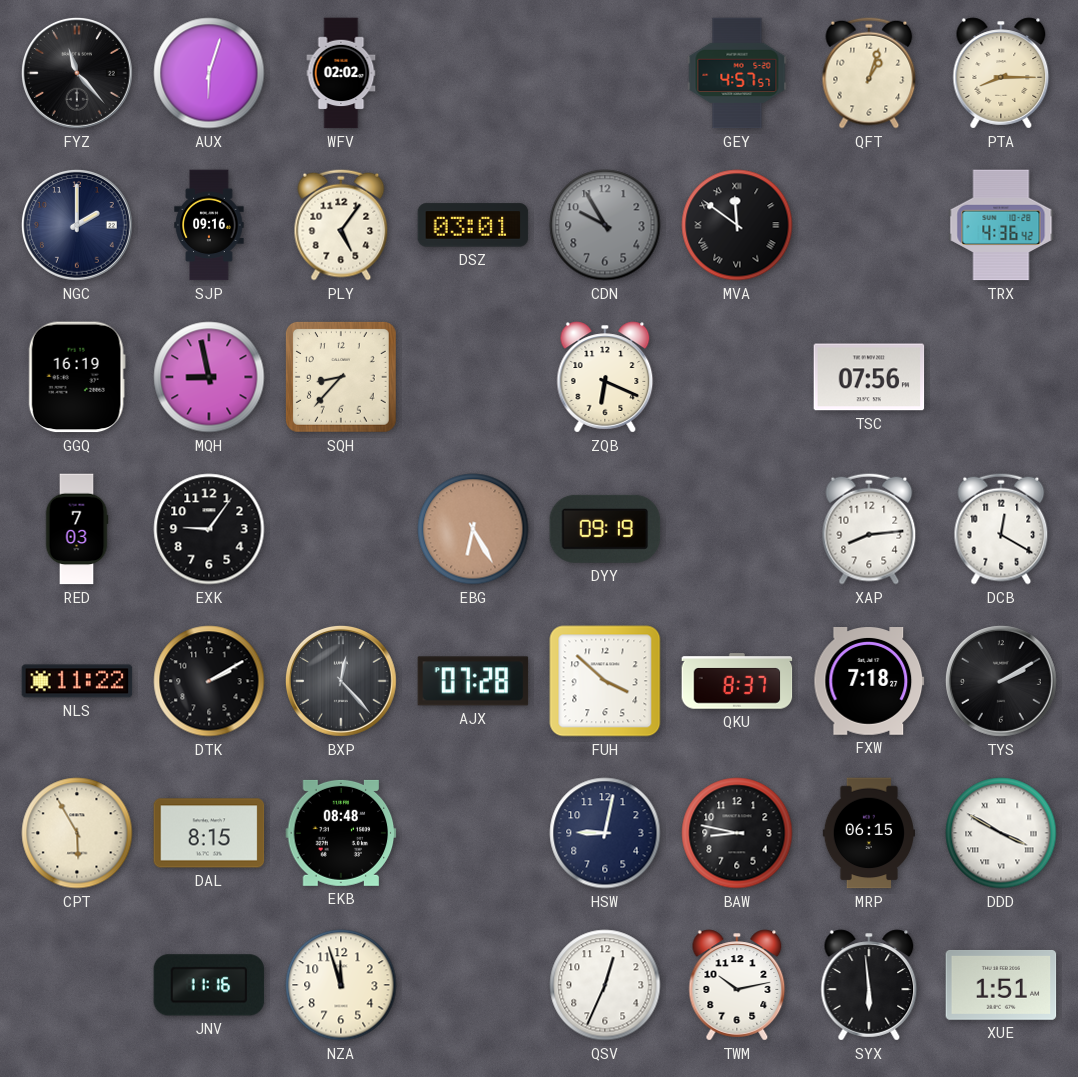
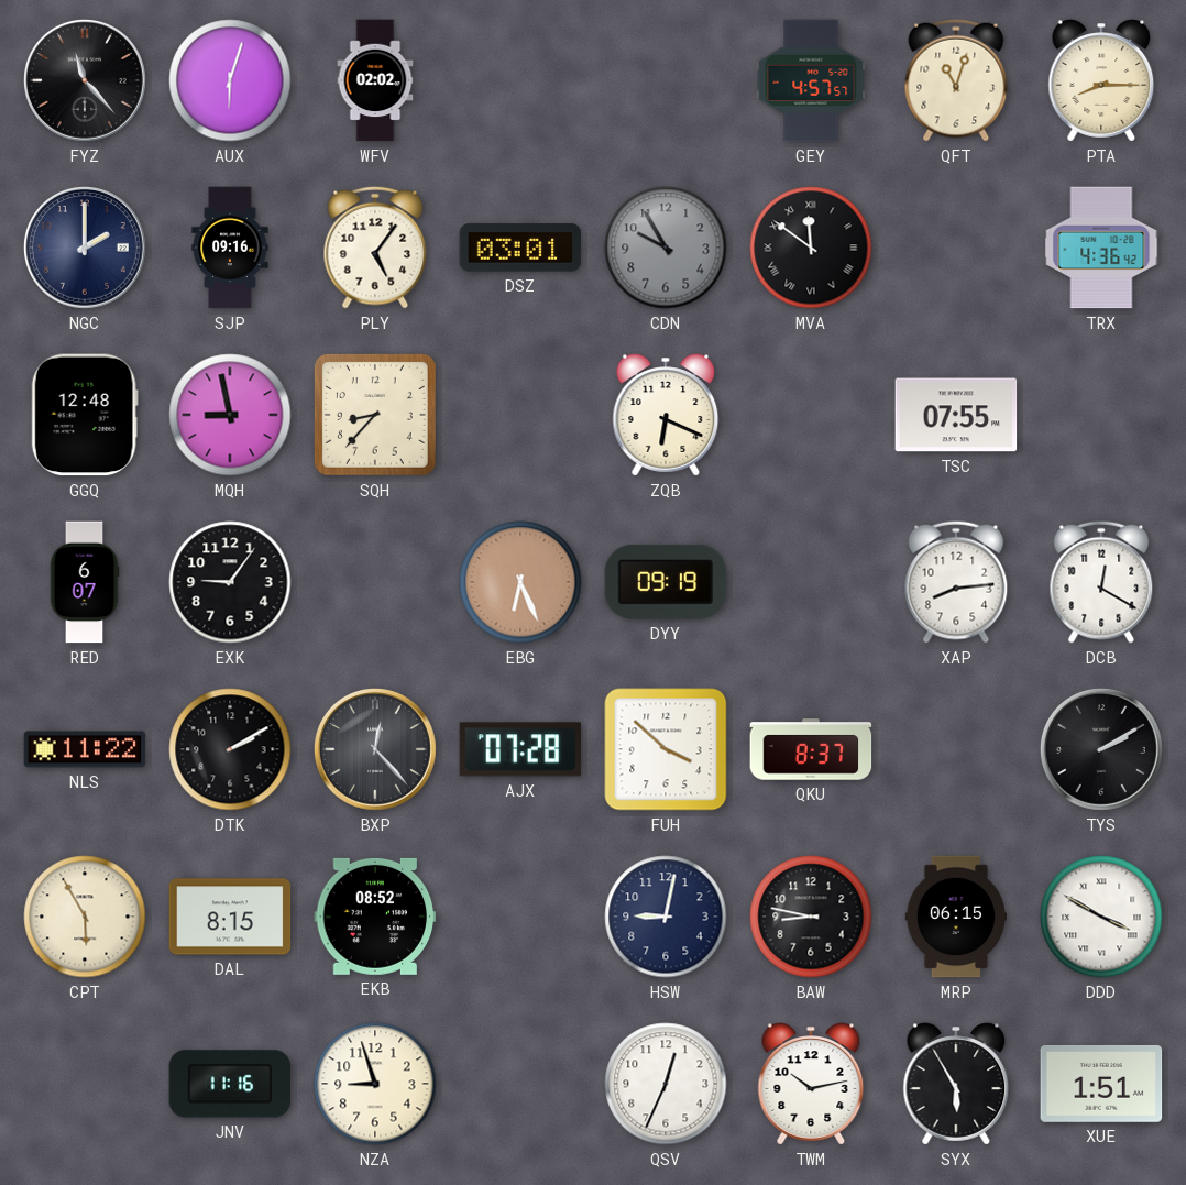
QFT: 1:03 -> 11:03
GGQ: 16:19 -> 12:48
TSC: 07:56 -> 07:55
RED: 7:03 -> 6:07
EBG: 6:25 -> 6:26
FXW: 7:18 -> none
EKB: 08:48 -> 08:52
NZA: 11:57 -> 8:57
SYX: 5:59 -> 5:55
